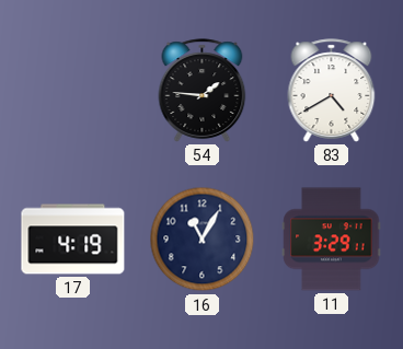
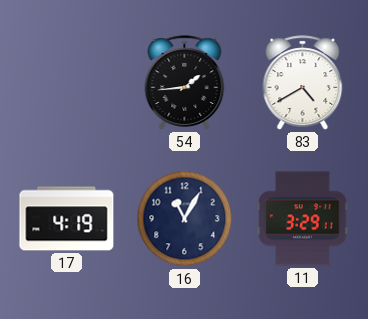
54: 1:46 -> 1:44
